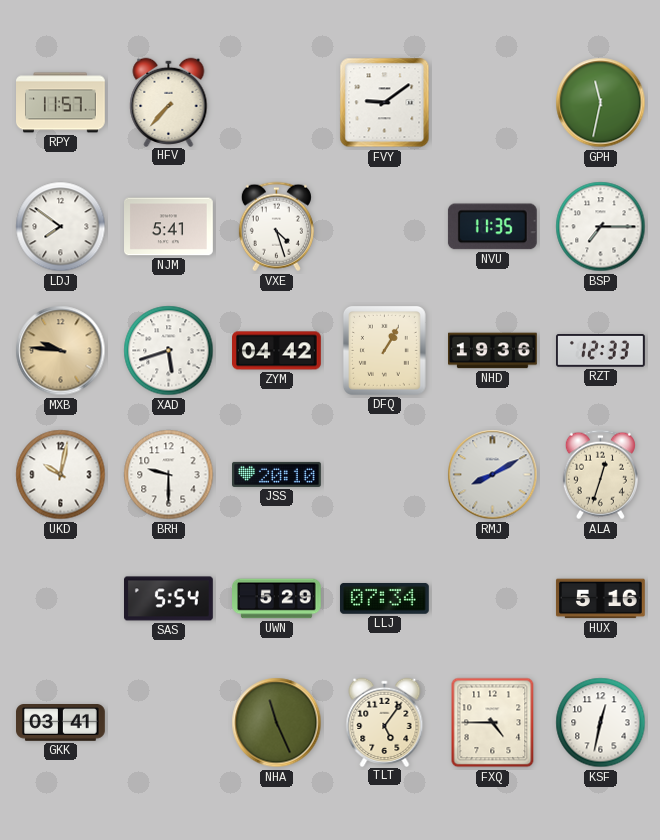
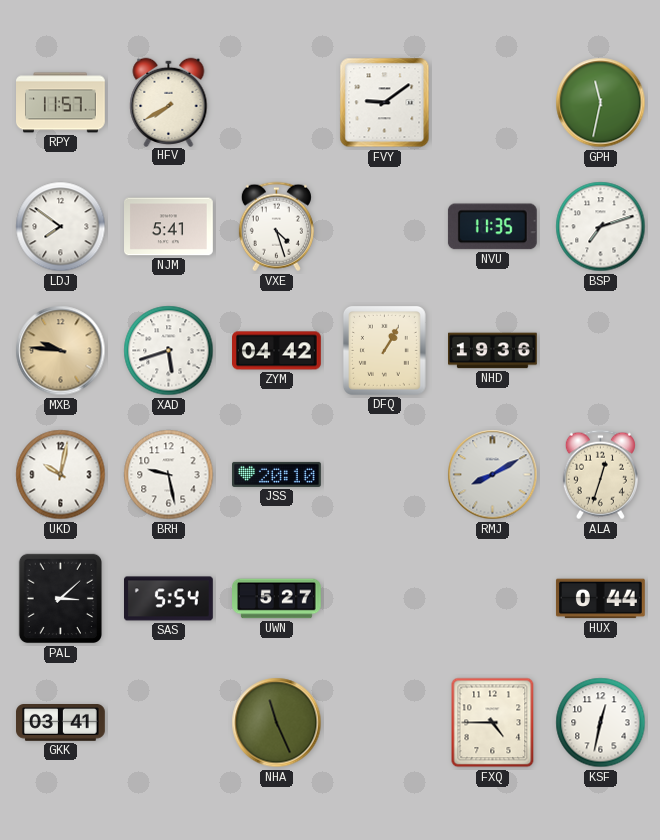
HFV: 7:37 -> 7:40
BSP: 7:15 -> 7:12
RZT: 12:33 -> none
BRH: 9:30 -> 9:28
PAL: none -> 3:08
UWN: 5:29 -> 5:27
LLJ: 07:34 -> none
HUX: 5:16 -> 0:44
TLT: 5:06 -> none
